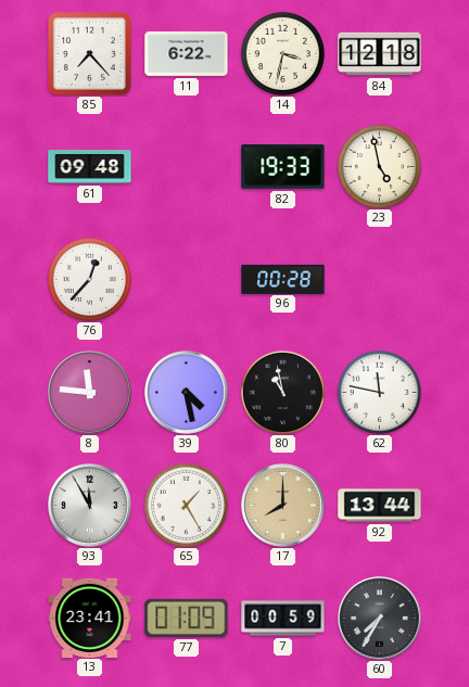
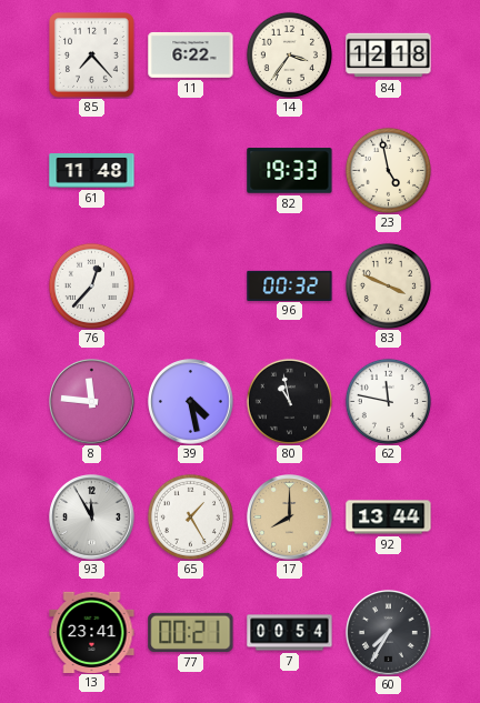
14: 3:32 -> 3:36
61: 09:48 -> 11:48
96: 00:28 -> 00:32
83: none -> 3:49
77: 01:09 -> 00:21
7: 00:59 -> 00:54
